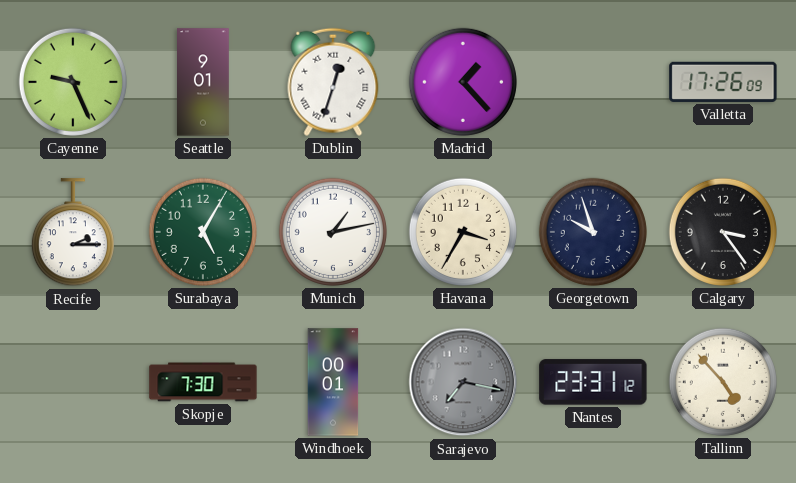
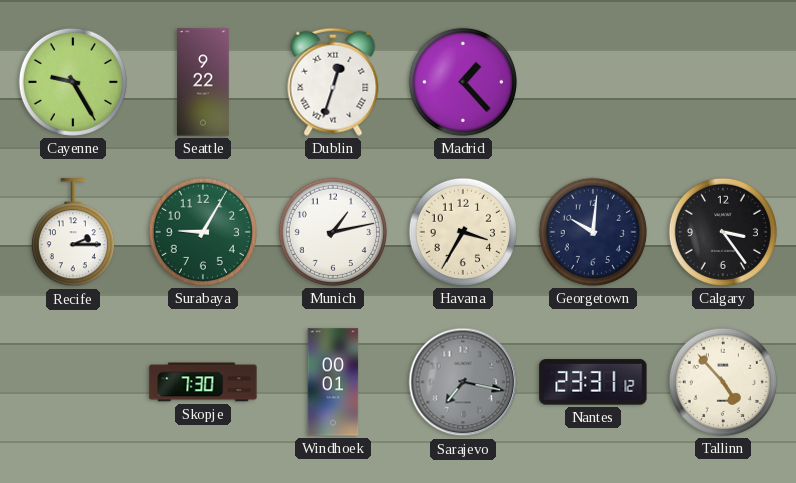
Cayenne: 9:26 -> 9:25
Seattle: 9:01 -> 9:22
Valletta: 17:26 -> none
Surabaya: 5:05 -> 9:05
Georgetown: 9:57 -> 10:01
